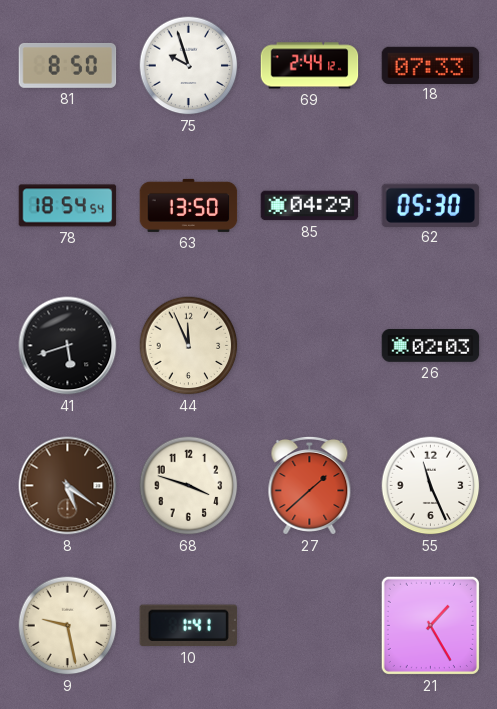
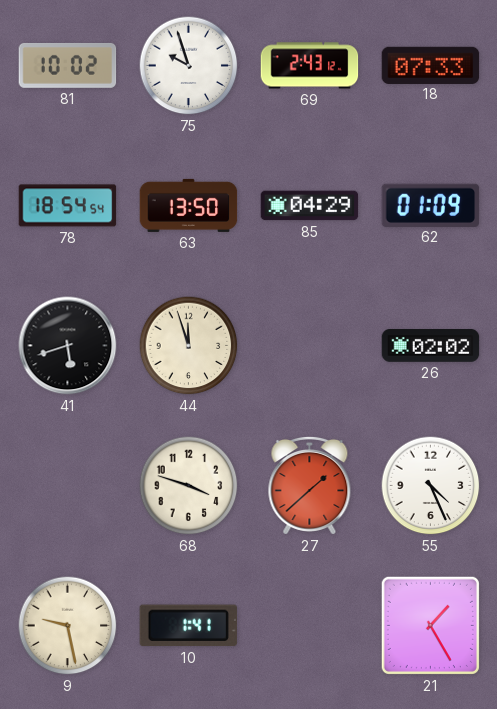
81: 8:50 -> 10:02
69: 2:44 -> 2:43
62: 05:30 -> 01:09
44: 11:56 -> 11:57
26: 02:03 -> 02:02
8: 5:21 -> none
55: 11:26 -> 4:26
